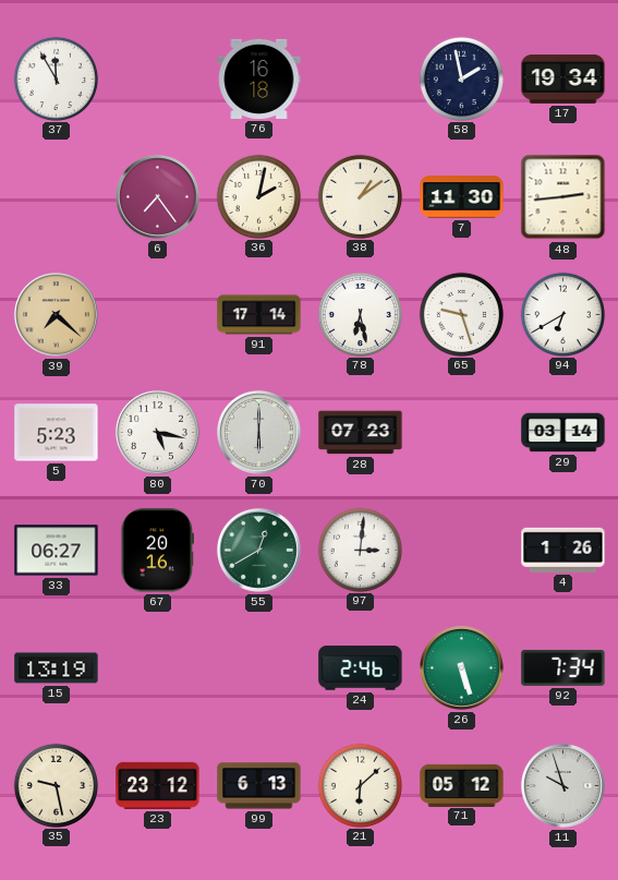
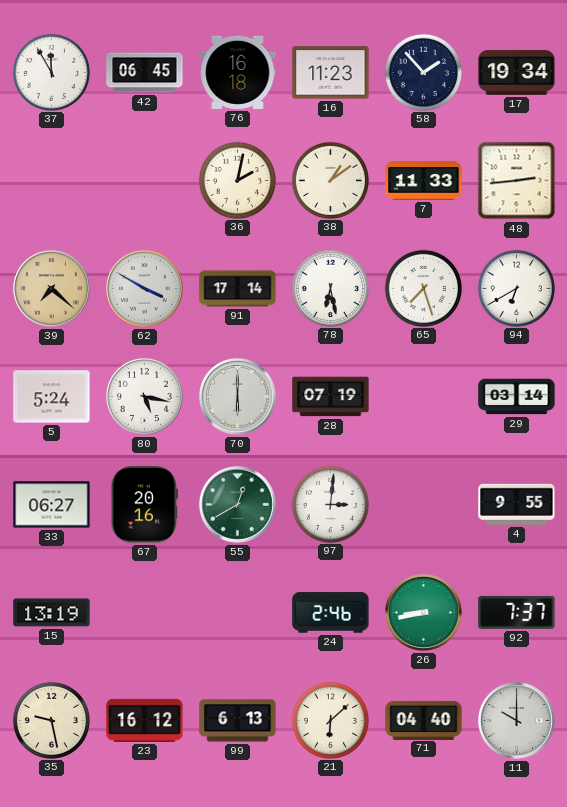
42: none -> 06:45
16: none -> 11:23
58: 1:58 -> 1:53
6: 7:24 -> none
7: 11:30 -> 11:33
62: none -> 3:50
65: 9:27 -> 7:27
5: 5:23 -> 5:24
28: 07:23 -> 07:19
4: 1:26 -> 9:55
26: 5:27 -> 8:43
92: 7:34 -> 7:37
23: 23:12 -> 16:12
71: 05:12 -> 04:40
11: 9:57 -> 10:00
